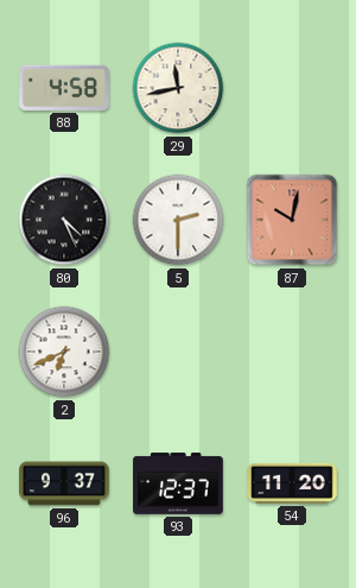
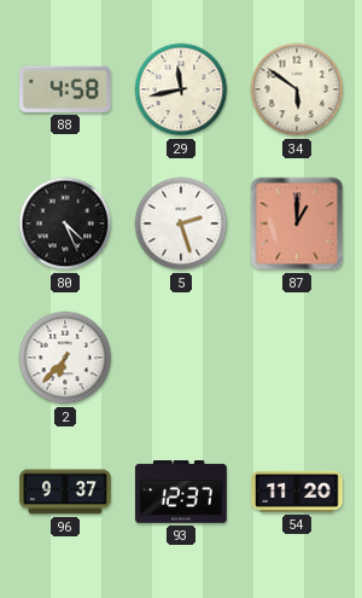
34: none -> 5:51
5: 2:30 -> 2:27
87: 10:02 -> 1:00
2: 6:41 -> 6:37
